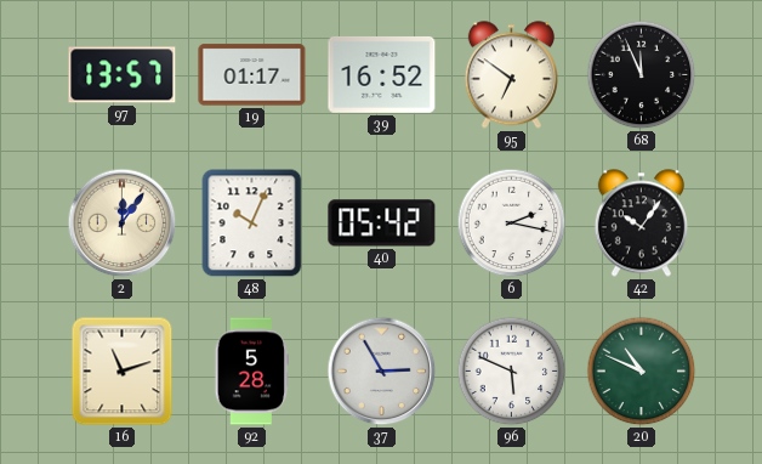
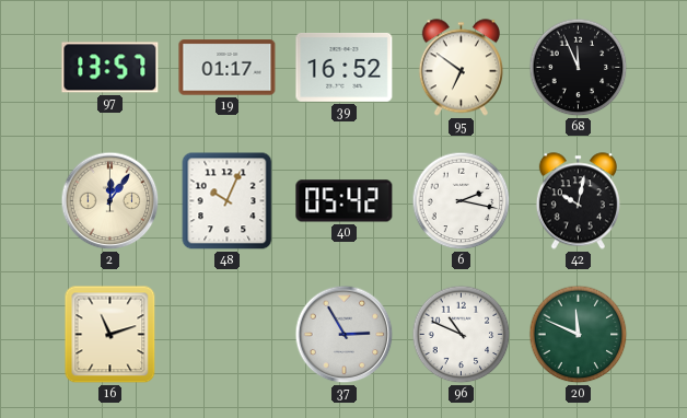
42: 10:06 -> 10:02
92: 5:28 -> none
96: 5:49 -> 10:49
20: 10:49 -> 11:49
